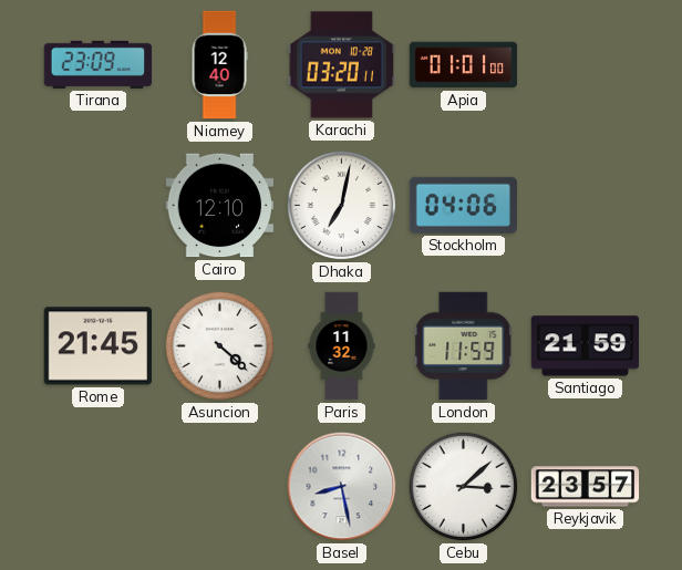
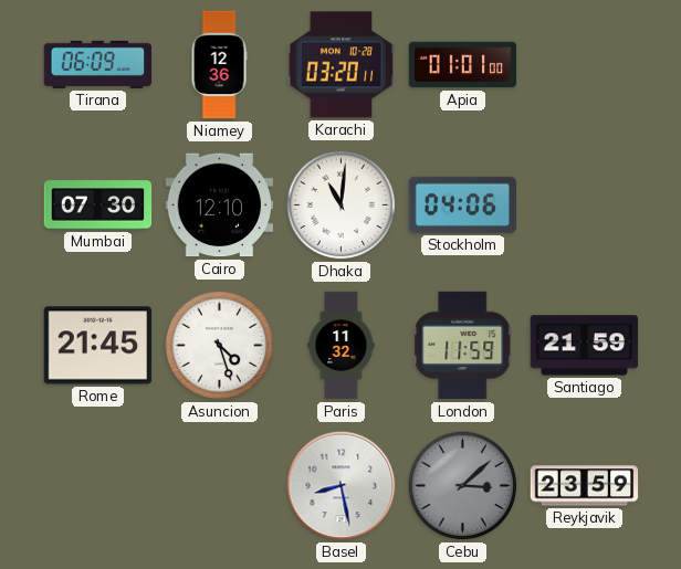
Tirana: 23:09 -> 06:09
Niamey: 12:40 -> 12:36
Mumbai: none -> 07:30
Dhaka: 7:02 -> 11:01
Asuncion: 4:22 -> 4:27
Cebu dial: white -> grey
Reykjavik: 23:57 -> 23:59
